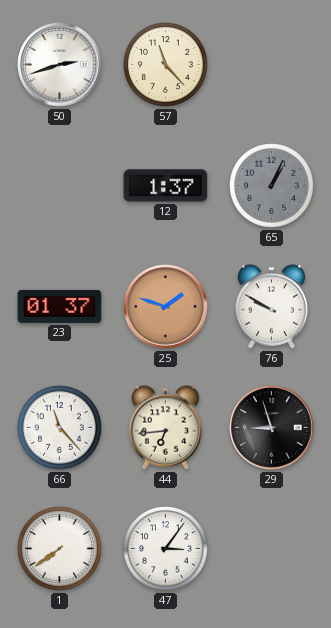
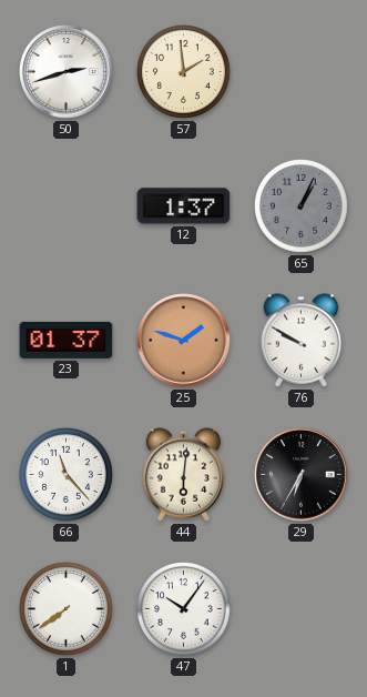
57: 11:23 -> 1:59
44: 6:44 -> 6:01
29: 8:57 -> 6:35
47: 3:06 -> 10:06
